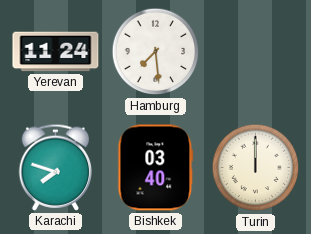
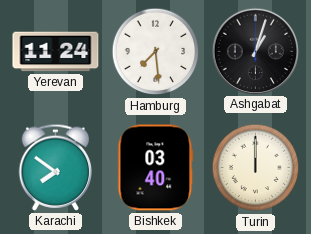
Ashgabat: none -> 1:03
Karachi: 7:48 -> 7:51
